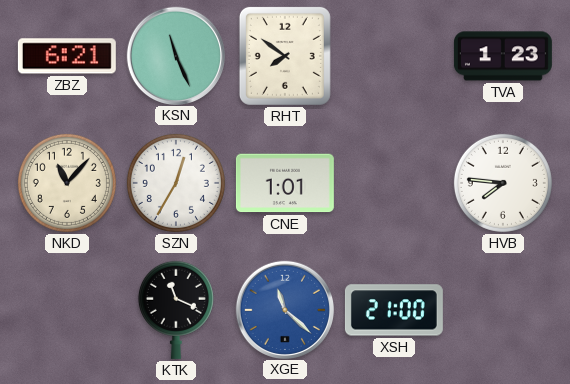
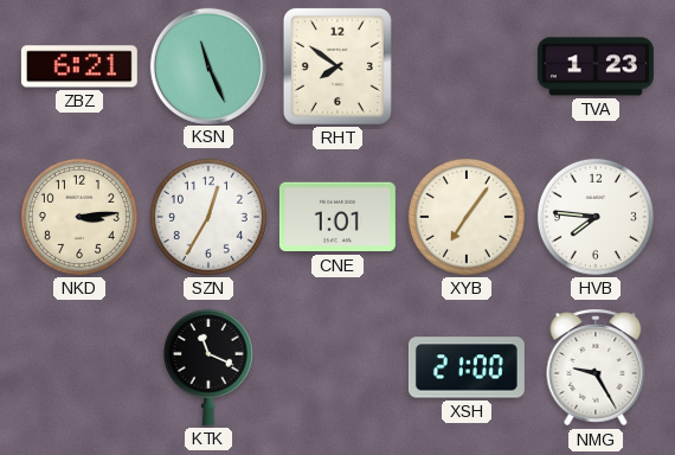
NKD: 11:07 -> 3:14
XYB: none -> 7:06
XGE: 11:22 -> none
NMG: none -> 9:25
